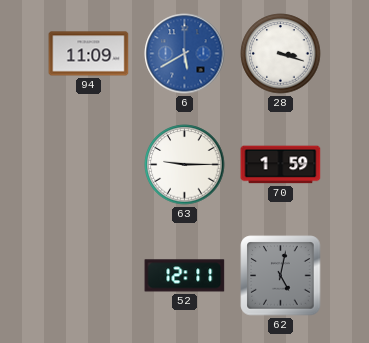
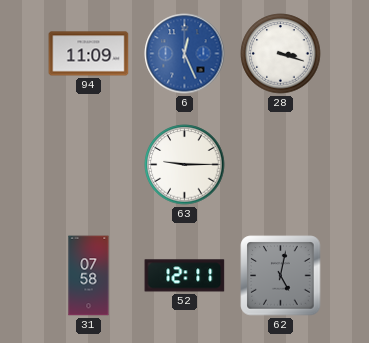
6: 5:40 -> 12:26
70: 1:59 -> none
31: none -> 07:58
